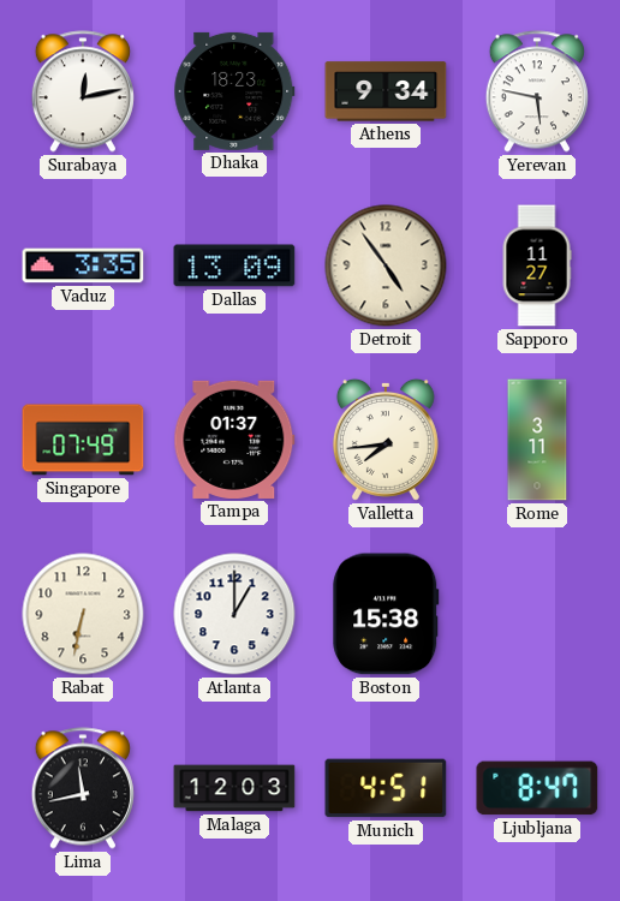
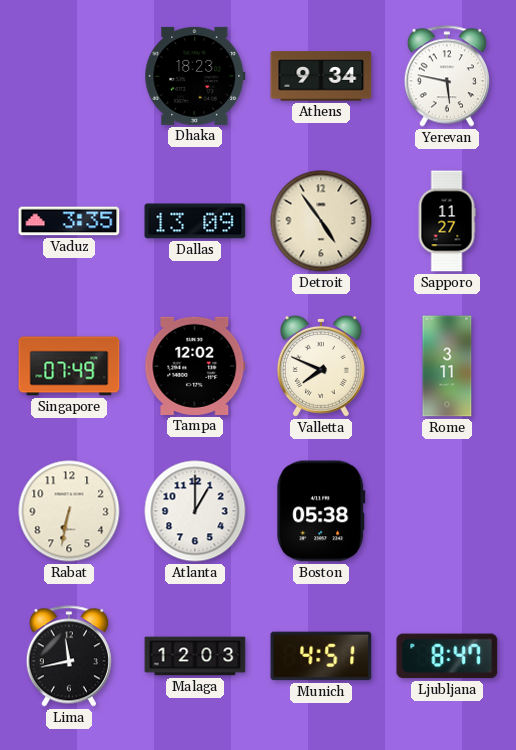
Surabaya: 12:13 -> none
Tampa: 01:37 -> 12:02
Valletta: 7:44 -> 7:49
Boston: 15:38 -> 05:38
